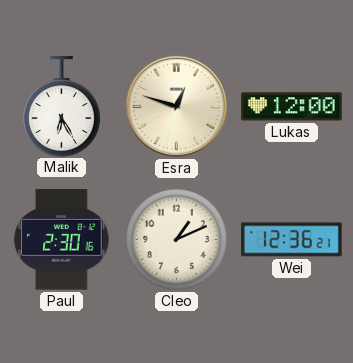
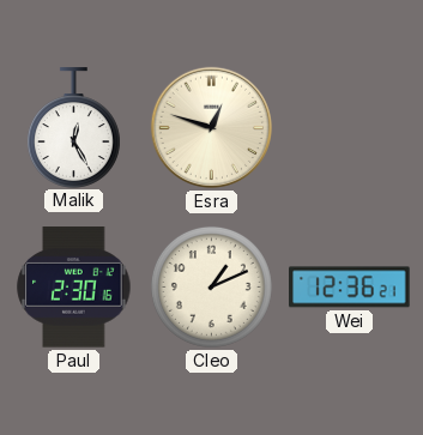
Malik: 6:25 -> 12:25
Lukas: 12:00 -> none
